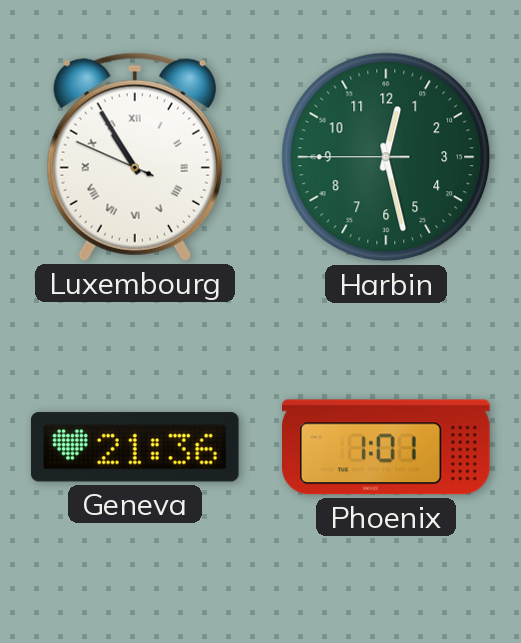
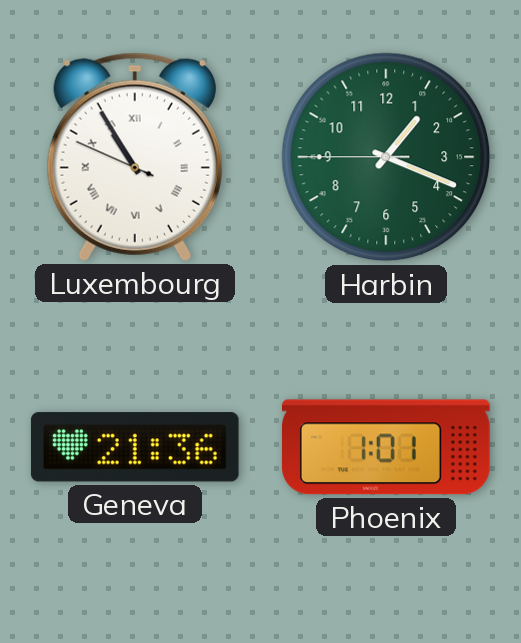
Harbin: 12:27 -> 1:18
